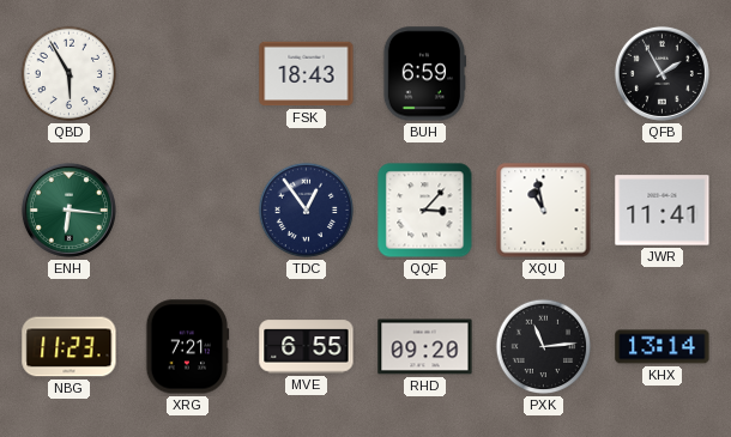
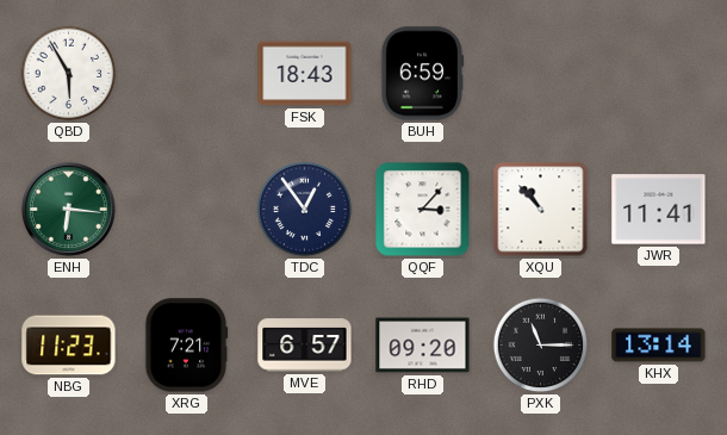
QFB: 1:55 -> none
XQU: 10:58 -> 10:53
MVE: 6:55 -> 6:57
PXK: 11:14 -> 11:15
